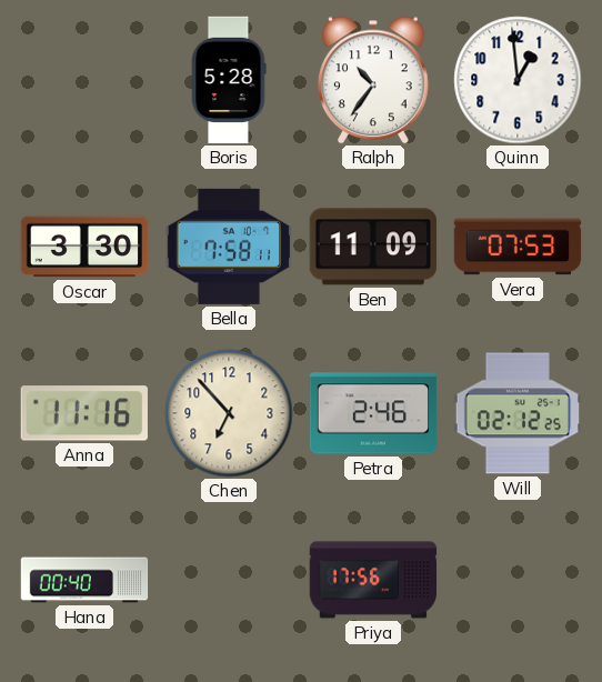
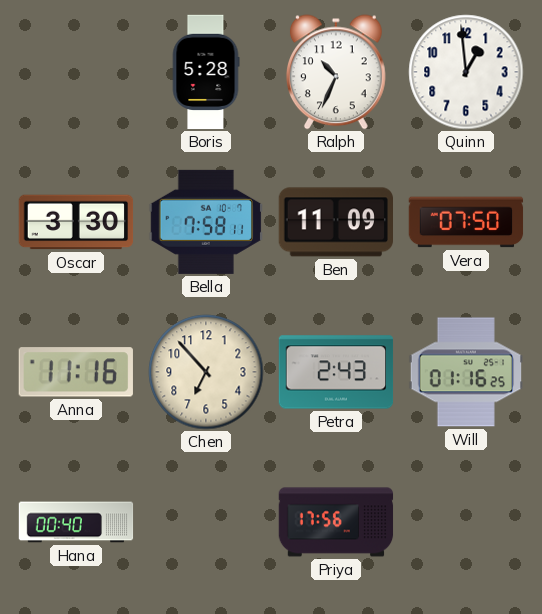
Ralph: 10:36 -> 10:34
Vera: 07:53 -> 07:50
Petra: 2:46 -> 2:43
Will: 02:12 -> 01:16
